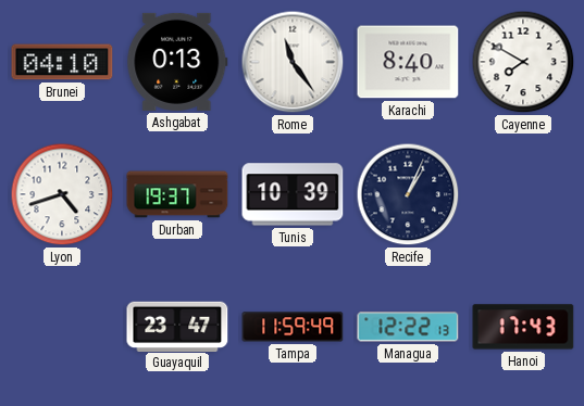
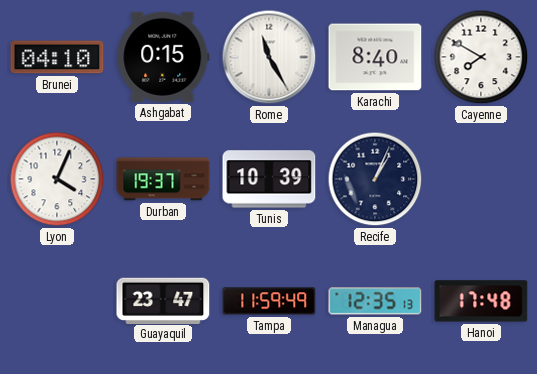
Ashgabat: 0:13 -> 0:15
Rome: 11:24 -> 11:25
Lyon: 4:42 -> 4:04
Managua: 12:22 -> 12:35
Hanoi: 17:43 -> 17:48
